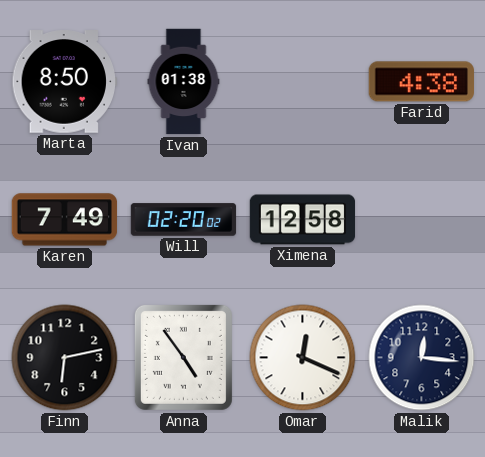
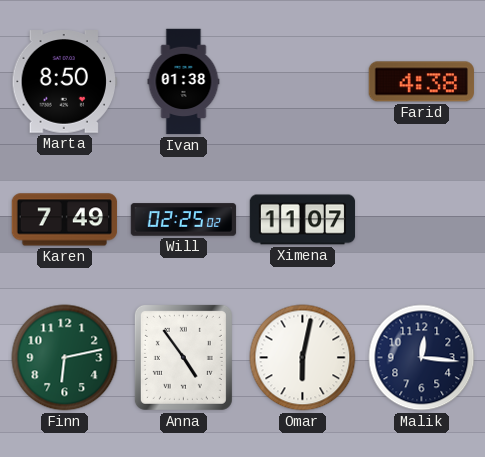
Will: 02:20 -> 02:25
Ximena: 12:58 -> 11:07
Finn dial: black -> green
Omar: 12:19 -> 6:02
